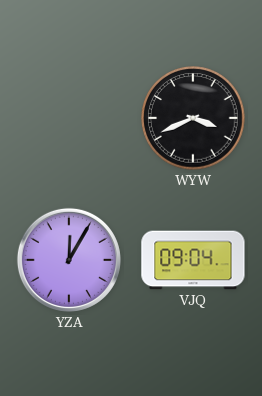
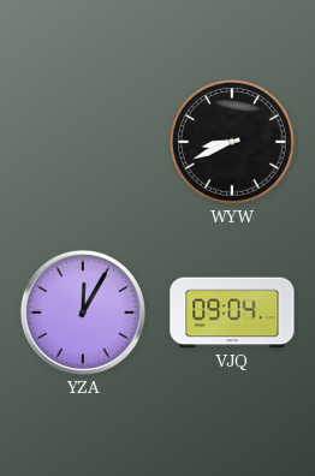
WYW: 3:41 -> 8:41
